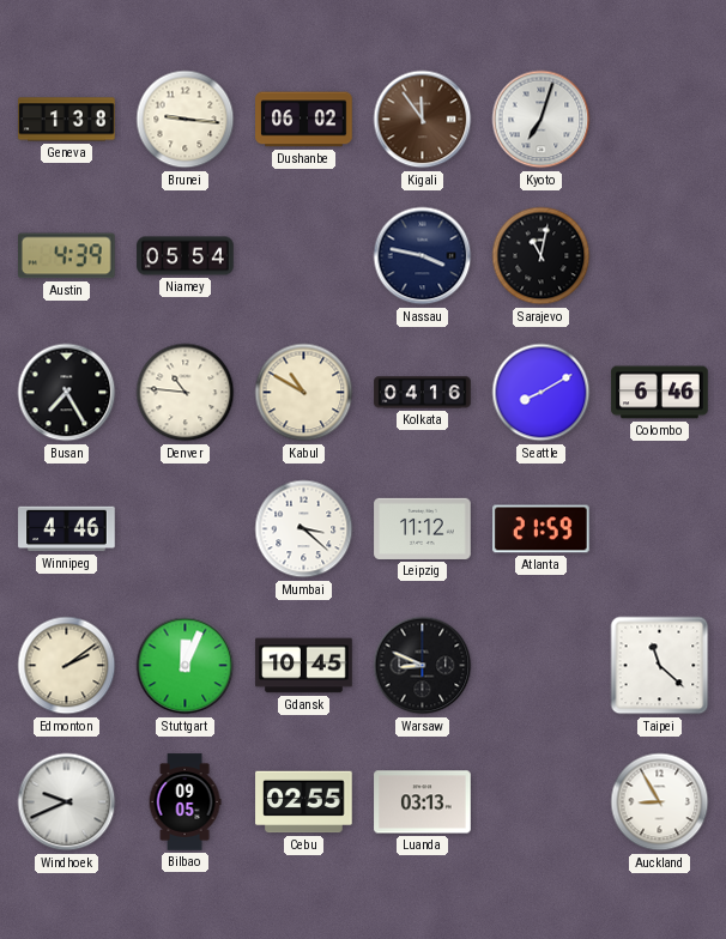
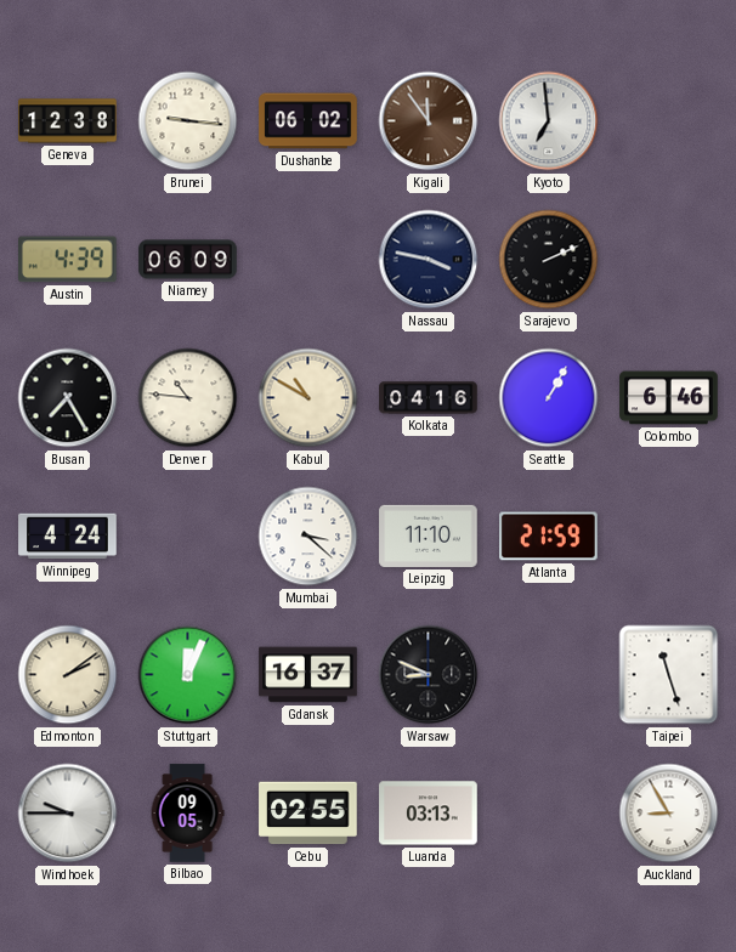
Geneva: 1:38 -> 12:38
Kyoto: 7:03 -> 6:59
Niamey: 05:54 -> 06:09
Sarajevo: 11:02 -> 2:11
Seattle: 8:10 -> 1:05
Winnipeg: 4:46 -> 4:24
Leipzig: 11:12 -> 11:10
Gdansk: 10:45 -> 16:37
Taipei: 11:22 -> 11:27
Windhoek: 9:41 -> 9:45
